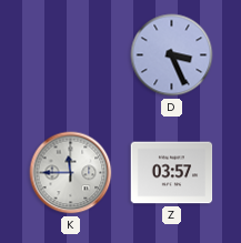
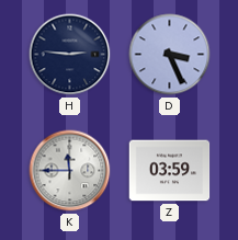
H: none -> 2:46
Z: 03:57 -> 03:59
